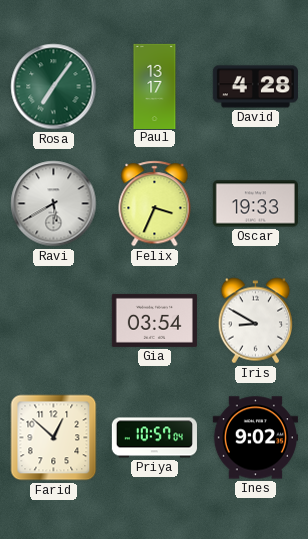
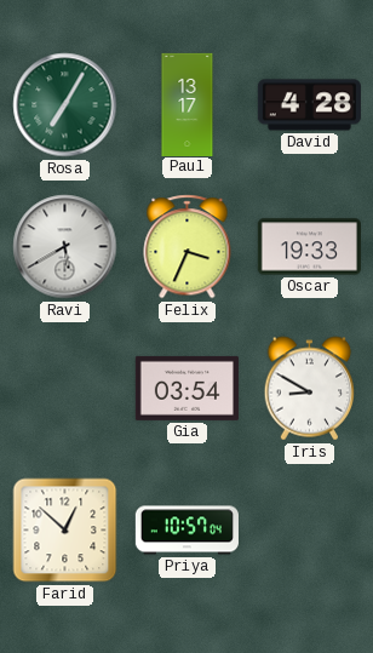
Rosa: 7:06 -> 7:05
Ines: 9:02 -> none
